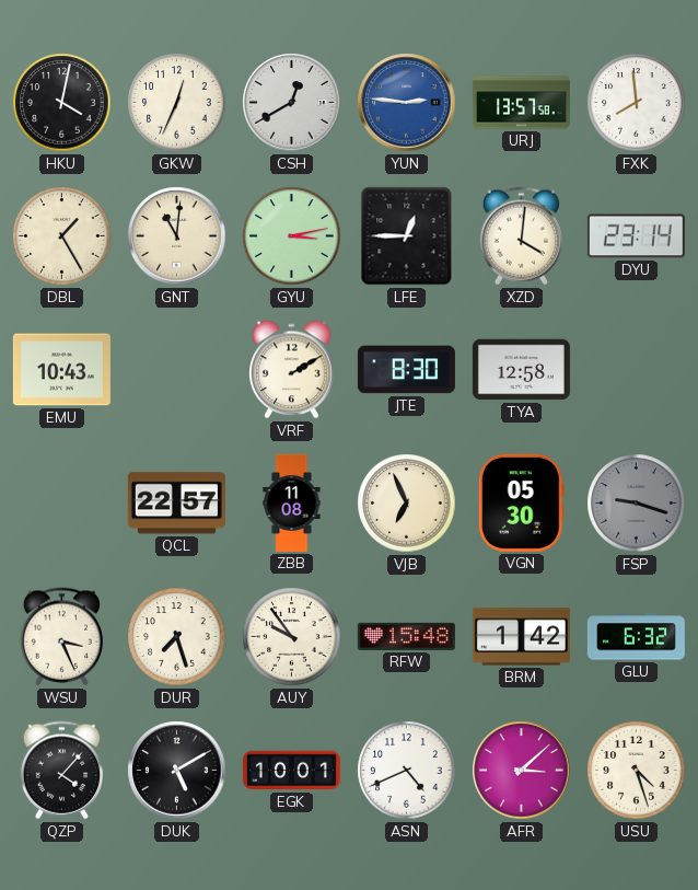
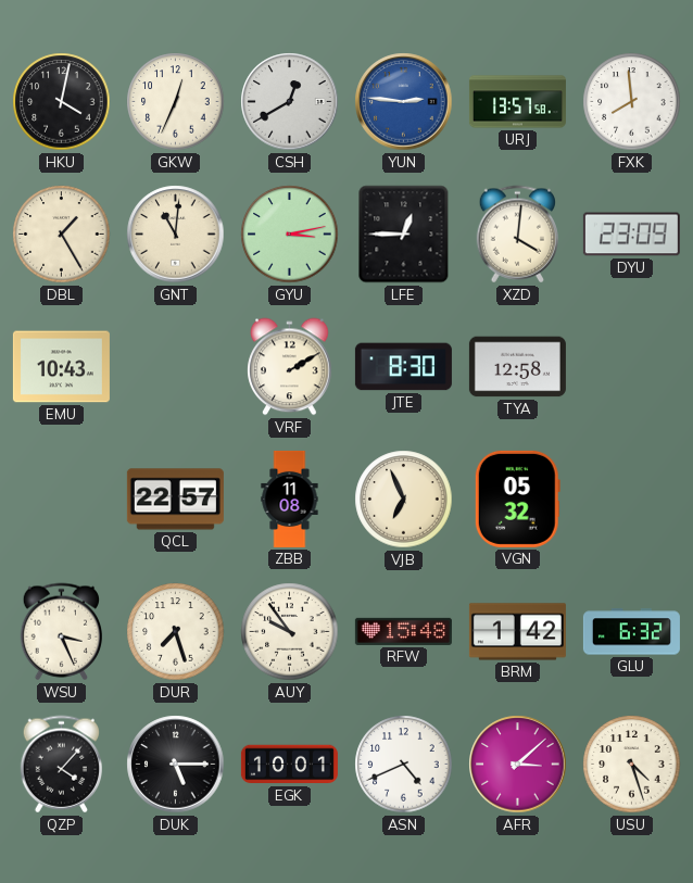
DYU: 23:14 -> 23:09
VGN: 05:30 -> 05:32
FSP: 9:18 -> none
DUK: 5:10 -> 5:15
